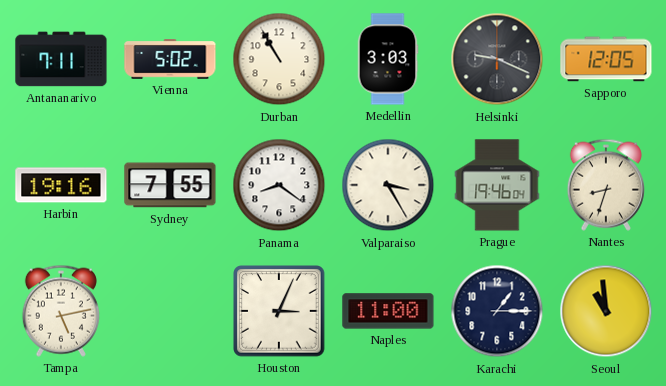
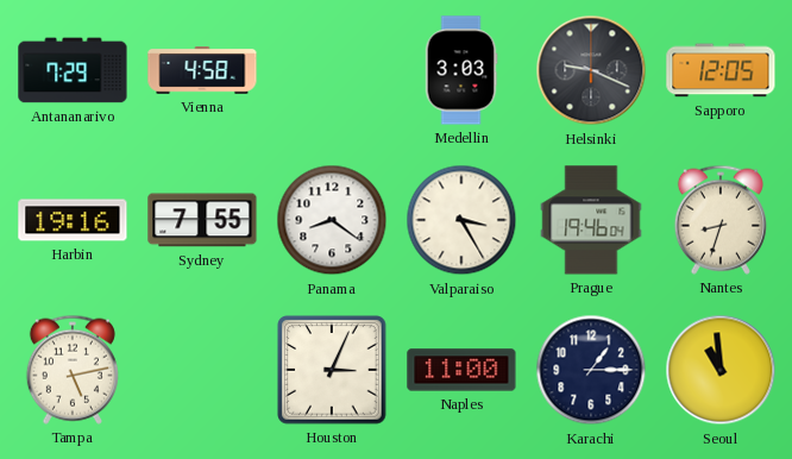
Antananarivo: 7:11 -> 7:29
Vienna: 5:02 -> 4:58
Durban: 10:55 -> none
